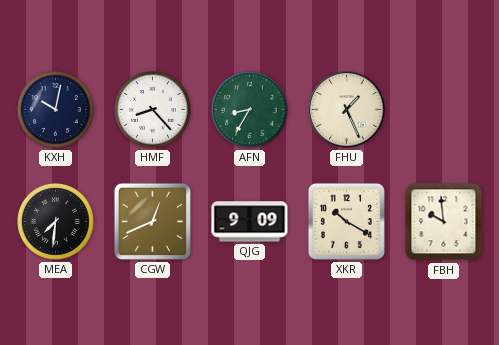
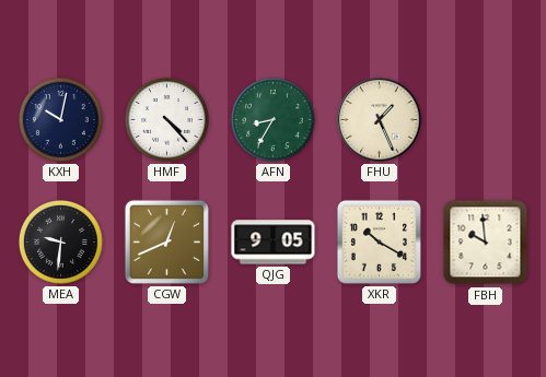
HMF: 8:23 -> 4:23
MEA: 7:31 -> 9:31
QJG: 9:09 -> 9:05
